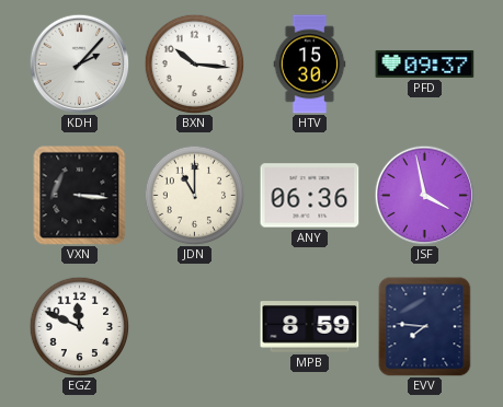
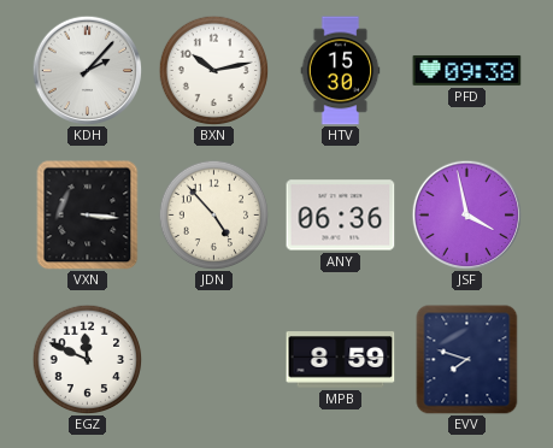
BXN: 10:16 -> 10:13
PFD: 09:37 -> 09:38
JDN: 11:00 -> 4:53
EVV: 7:46 -> 7:48
